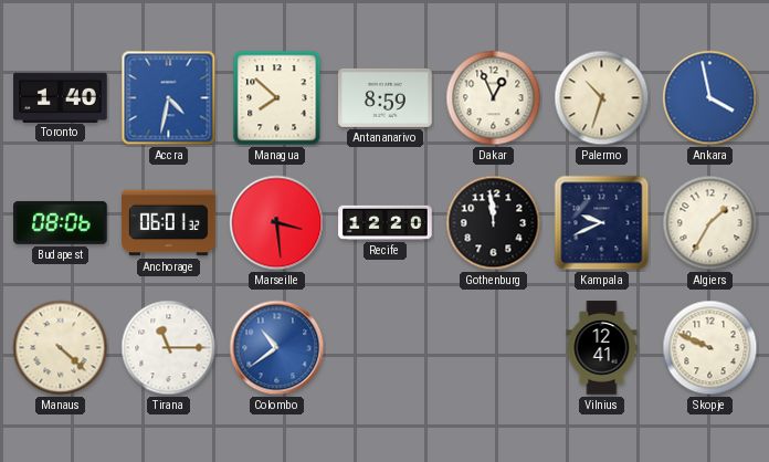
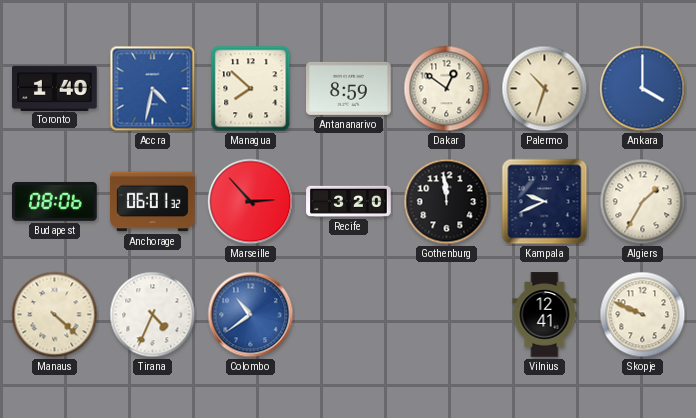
Dakar: 12:56 -> 12:51
Ankara: 3:58 -> 4:00
Marseille: 3:29 -> 2:53
Recife: 12:20 -> 3:20
Tirana: 11:15 -> 4:34
